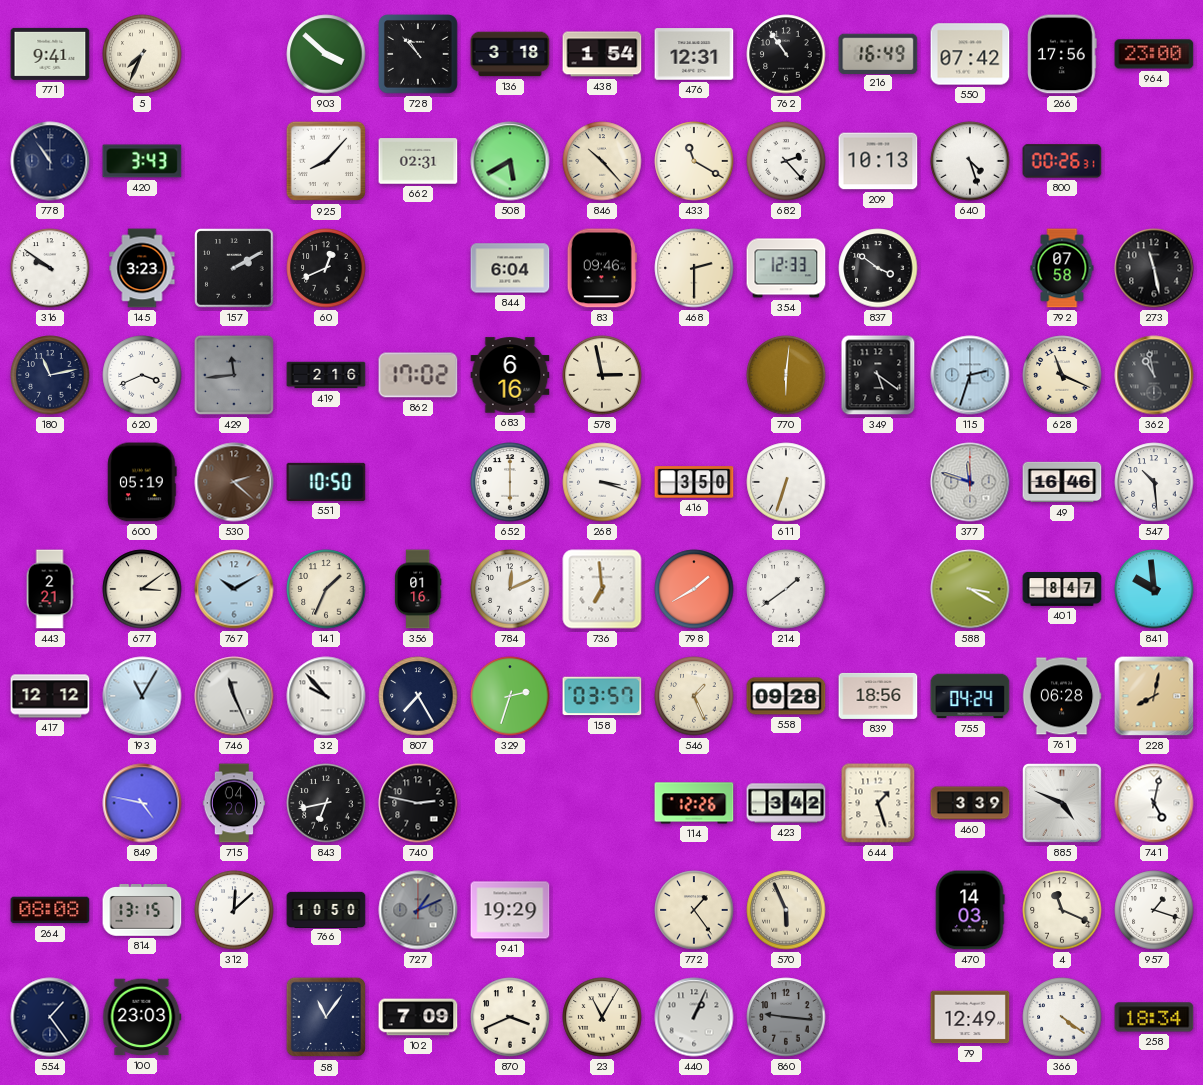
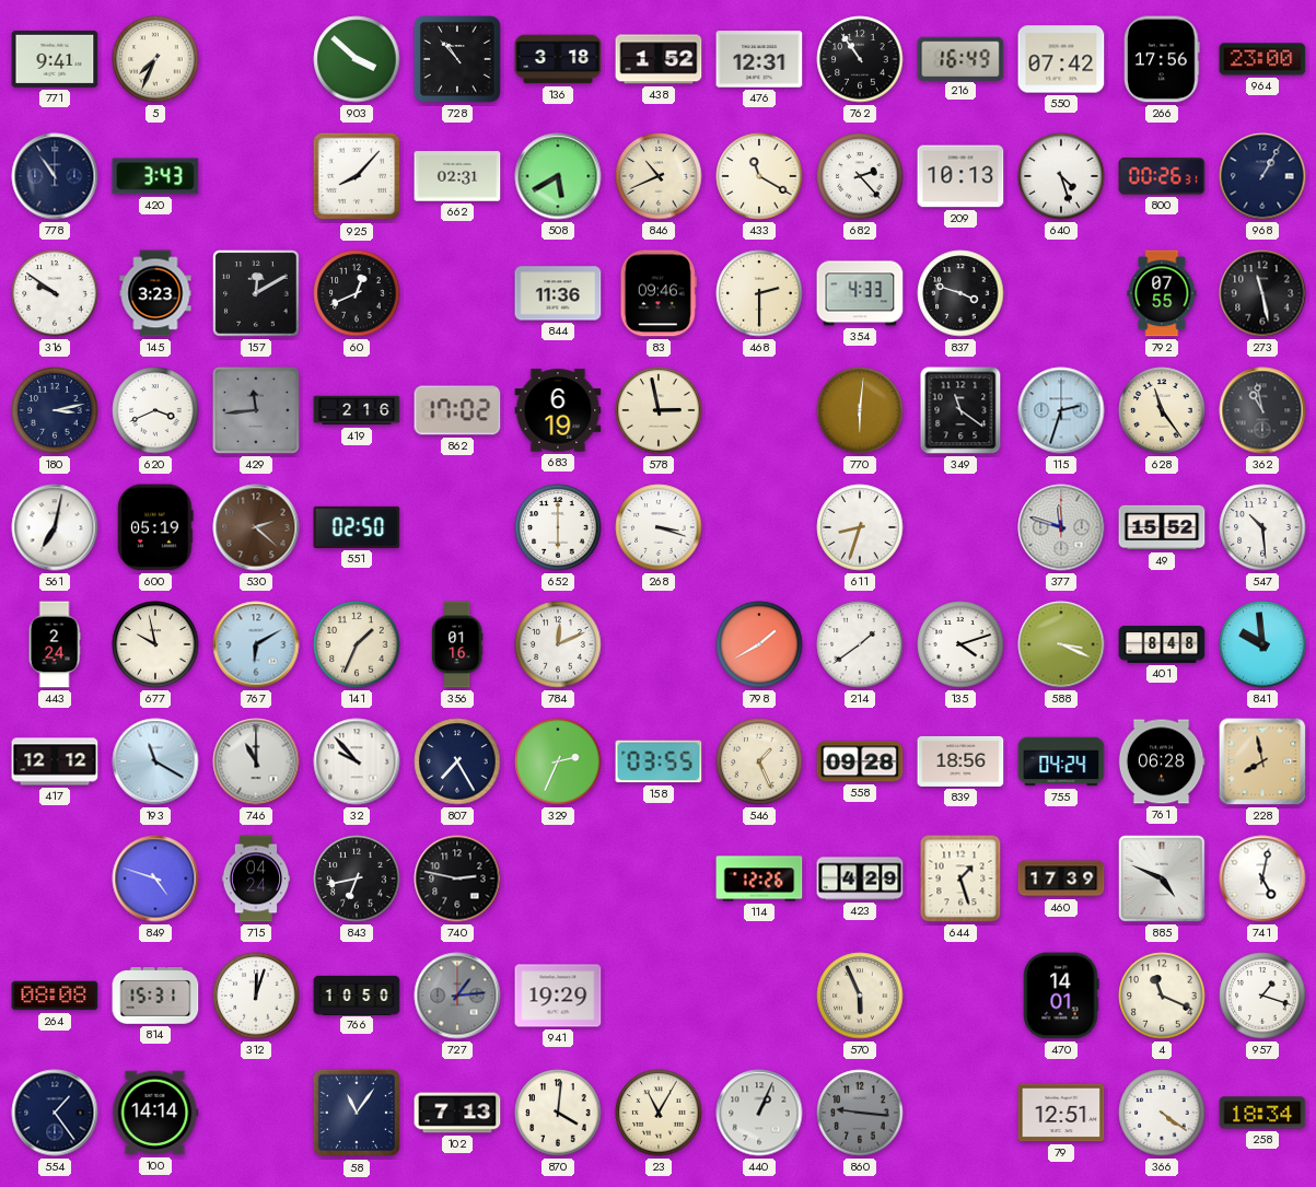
438: 1:54 -> 1:52
846: 10:23 -> 10:41
968: none -> 1:05
157: 2:10 -> 12:10
844: 6:04 -> 11:36
354: 12:33 -> 4:33
837: 3:51 -> 3:48
792: 07:58 -> 07:55
180: 11:13 -> 3:13
683: 6:16 -> 6:19
349: 5:21 -> 11:21
628: 11:19 -> 11:24
561: none -> 7:02
551: 10:50 -> 02:50
416: 3:50 -> none
611: 6:33 -> 8:33
49: 16:46 -> 15:52
443: 2:21 -> 2:24
677: 3:09 -> 9:58
767: 10:10 -> 6:10
736: 6:59 -> none
135: none -> 4:12
588: 3:20 -> 3:19
401: 8:47 -> 8:48
193: 11:05 -> 11:20
746: 11:26 -> 11:00
329: 2:33 -> 2:34
158: 03:57 -> 03:55
228: 8:02 -> 7:58
849: 4:47 -> 4:48
715: 04:20 -> 04:24
423: 3:42 -> 4:29
460: 3:39 -> 17:39
814: 13:15 -> 15:31
312: 12:08 -> 12:03
727: 1:11 -> 1:14
772: 1:24 -> none
470: 14:03 -> 14:01
100: 23:03 -> 14:14
102: 7:09 -> 7:13
870: 3:41 -> 4:01
79: 12:49 -> 12:51
